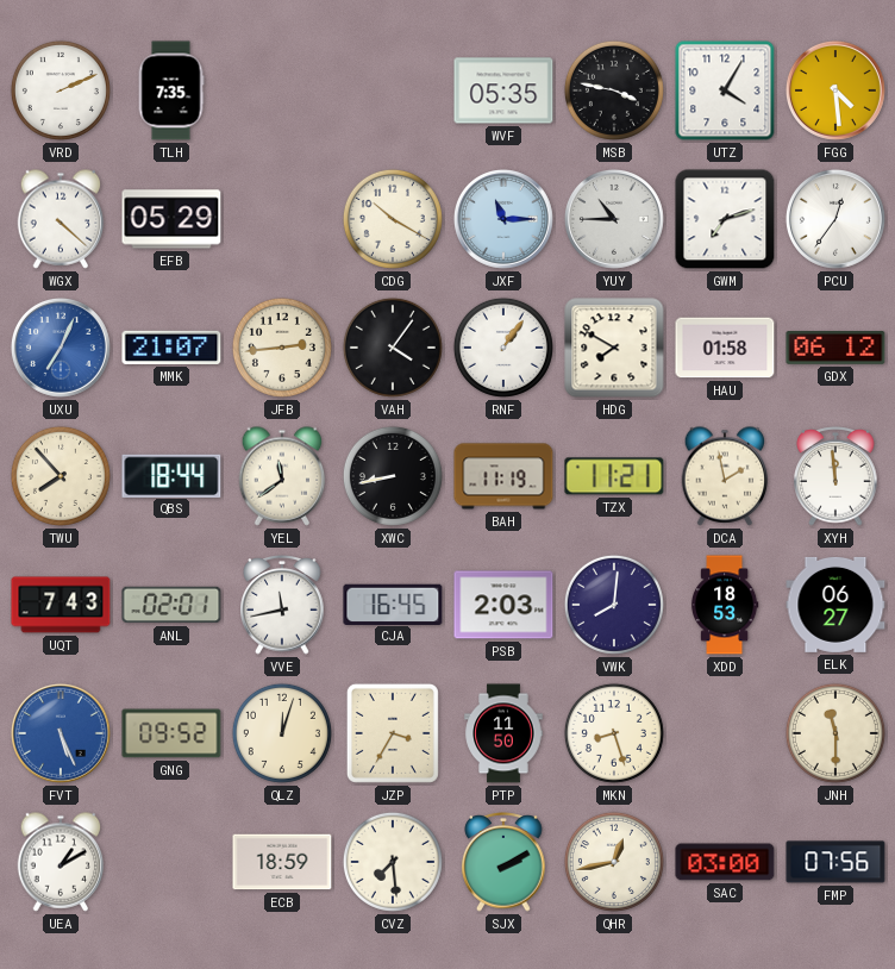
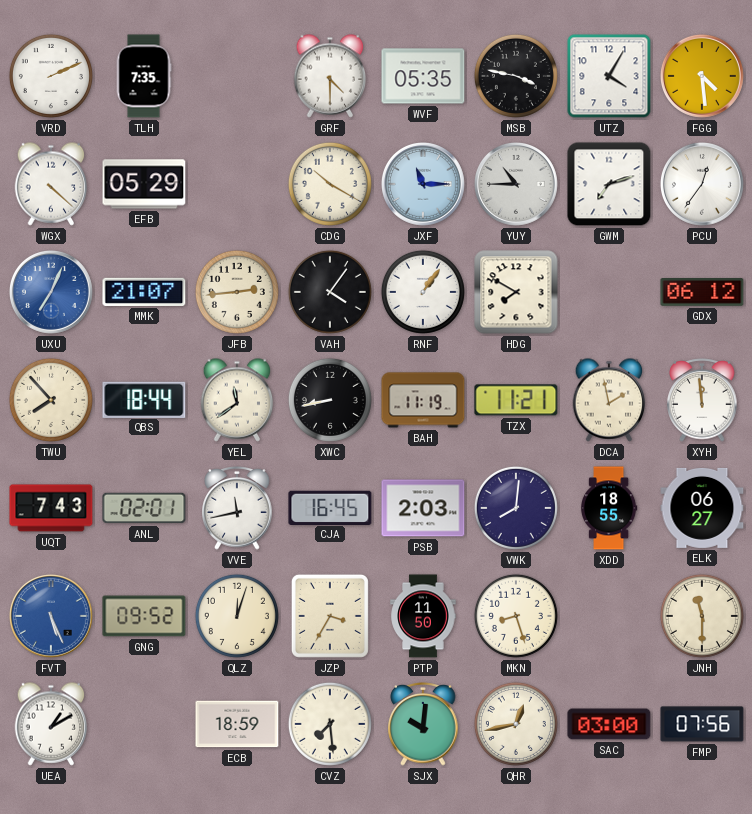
GRF: none -> 4:30
HAU: 01:58 -> none
XDD: 18:53 -> 18:55
SJX: 2:10 -> 10:01
